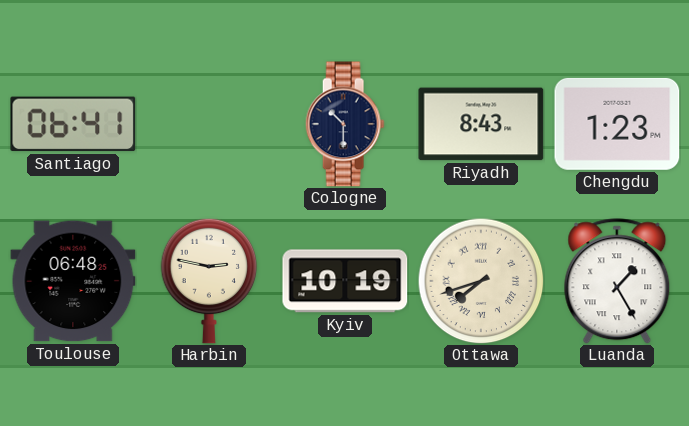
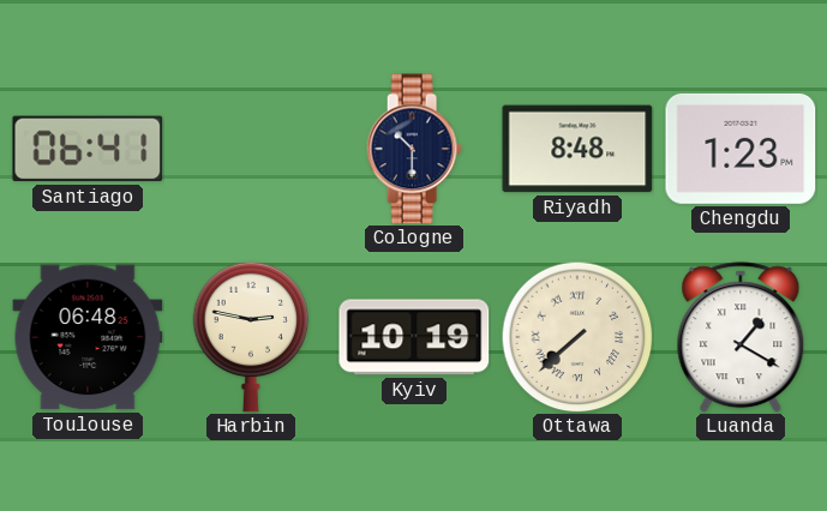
Riyadh: 8:43 -> 8:48
Ottawa: 7:42 -> 7:38
Luanda: 1:25 -> 1:20
